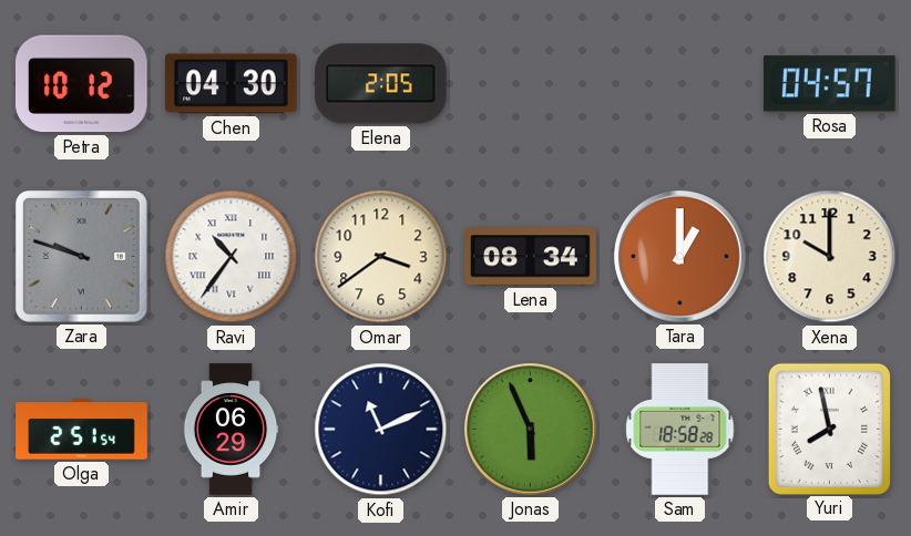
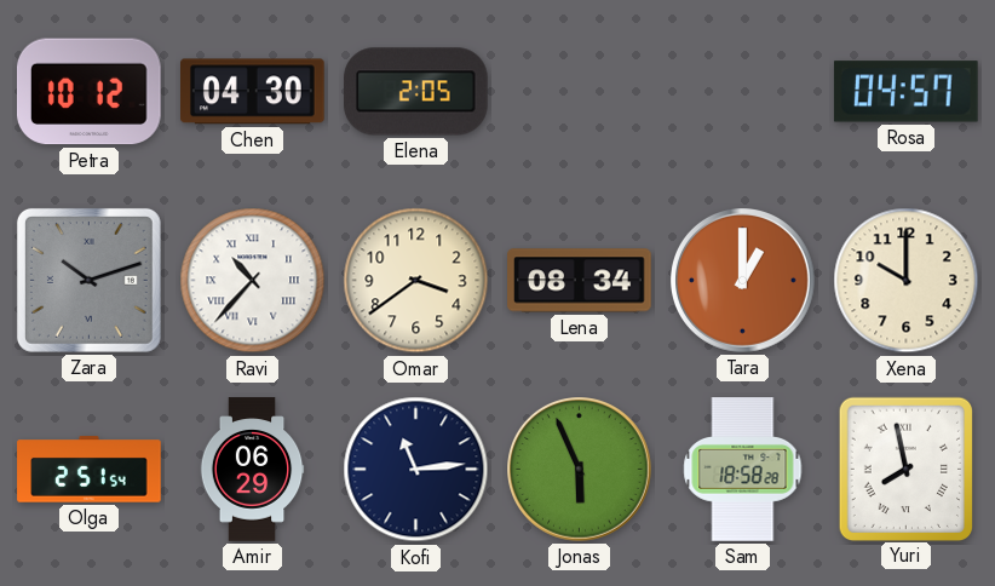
Zara: 9:48 -> 10:12
Ravi: 10:36 -> 10:37
Kofi: 11:11 -> 11:14
